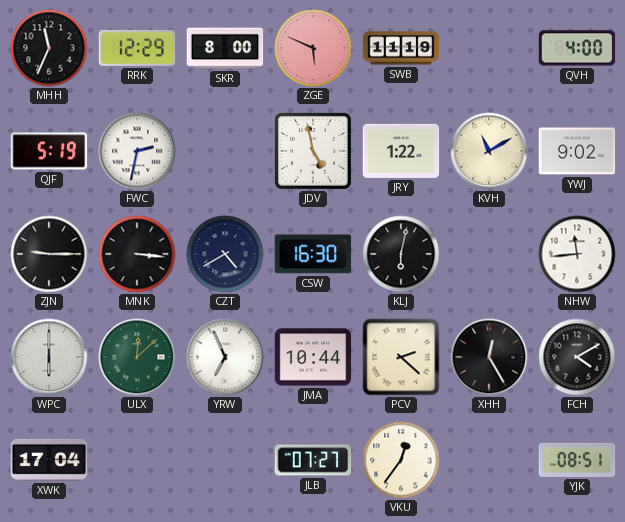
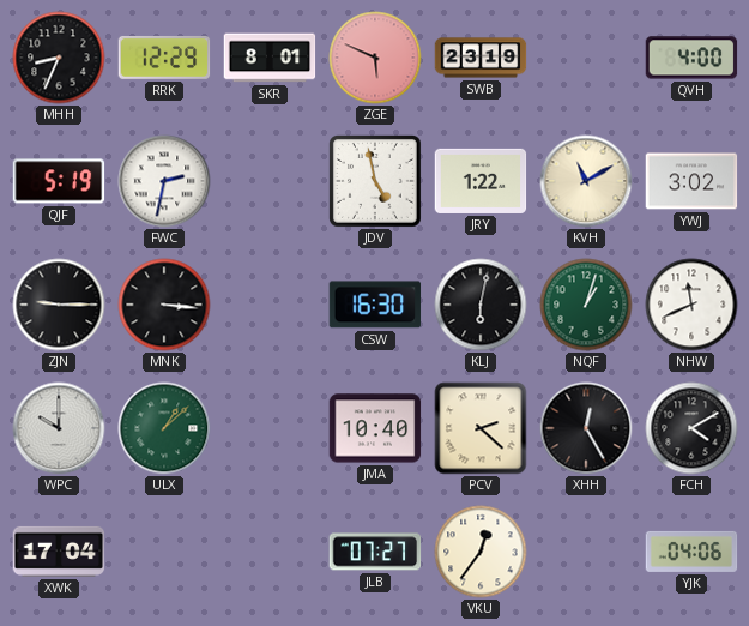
MHH: 11:34 -> 8:34
SKR: 8:00 -> 8:01
SWB: 11:19 -> 23:19
YWJ: 9:02 -> 3:02
CZT: 4:40 -> none
NQF: none -> 1:03
NHW: 11:44 -> 11:41
WPC: 6:00 -> 10:00
ULX: 12:08 -> 1:08
YRW: 6:56 -> none
JMA: 10:44 -> 10:40
YJK: 08:51 -> 04:06
